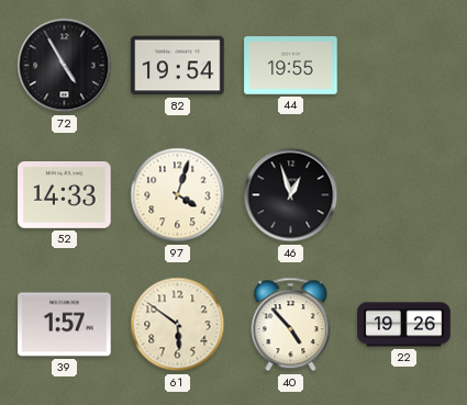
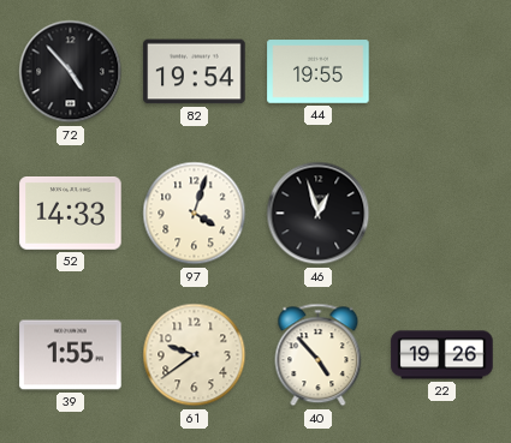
72: 4:55 -> 4:53
39: 1:57 -> 1:55
61: 5:51 -> 9:39
